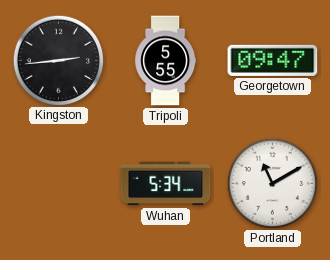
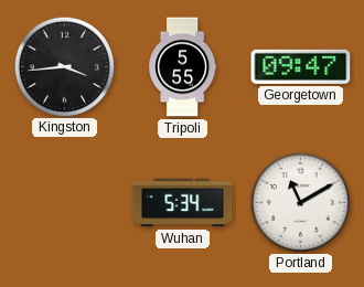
Kingston: 2:44 -> 3:44
